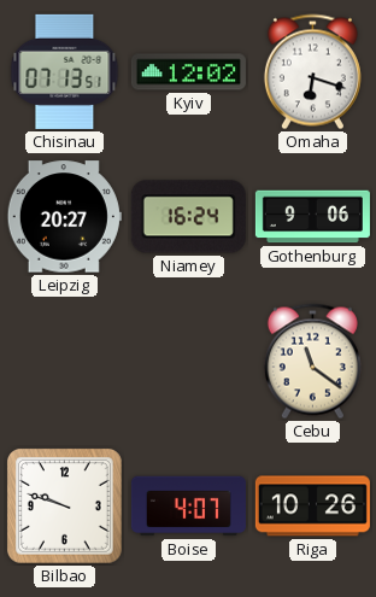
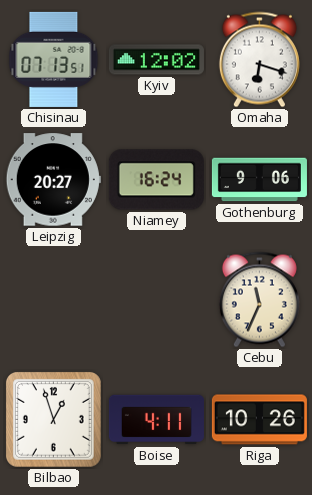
Cebu: 11:21 -> 11:34
Bilbao: 9:48 -> 12:57
Boise: 4:07 -> 4:11
